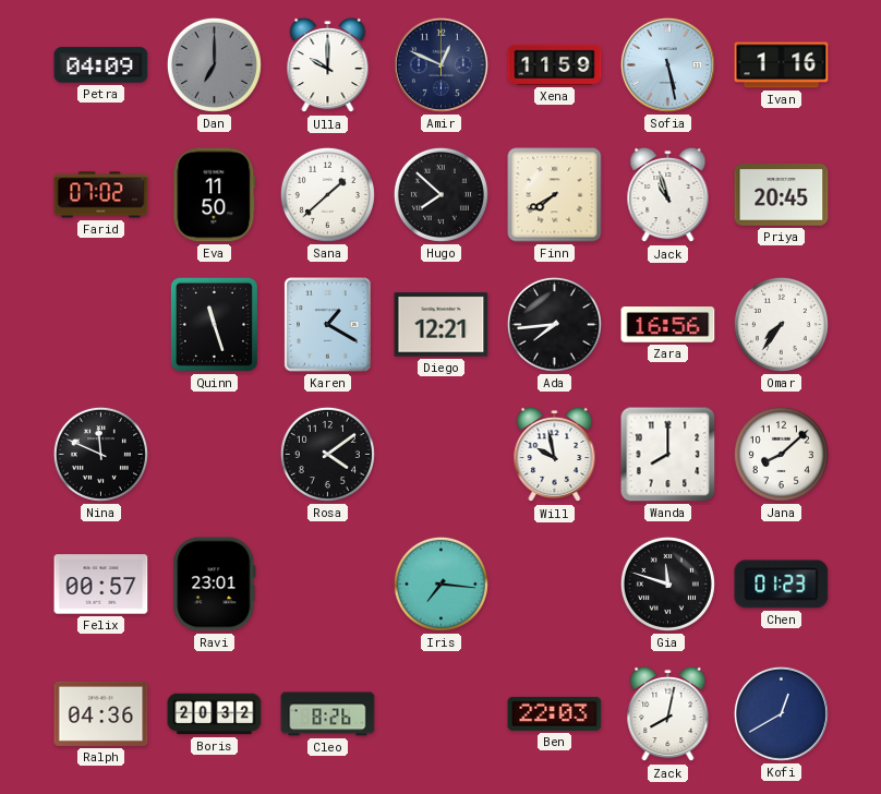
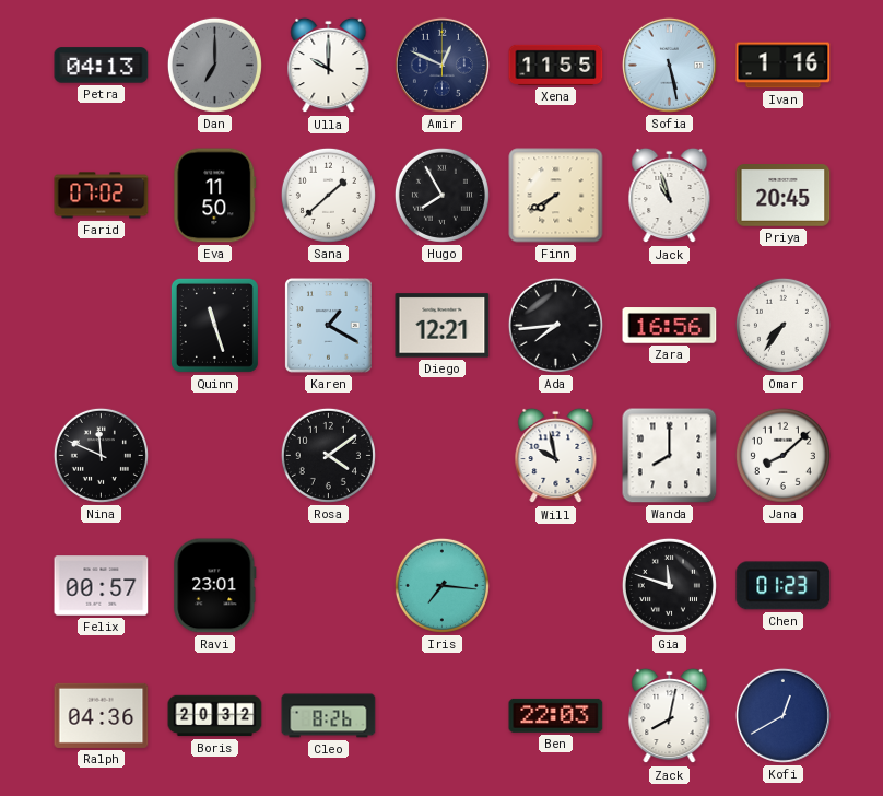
Petra: 04:09 -> 04:13
Xena: 11:59 -> 11:55
Hugo: 7:52 -> 7:55
